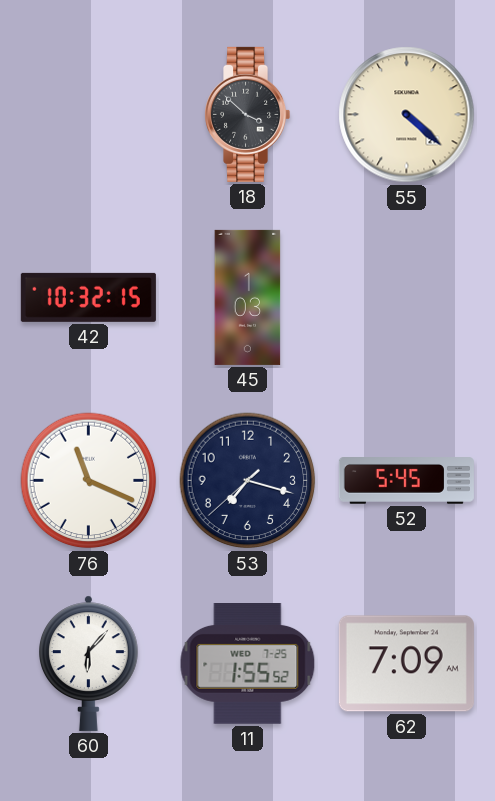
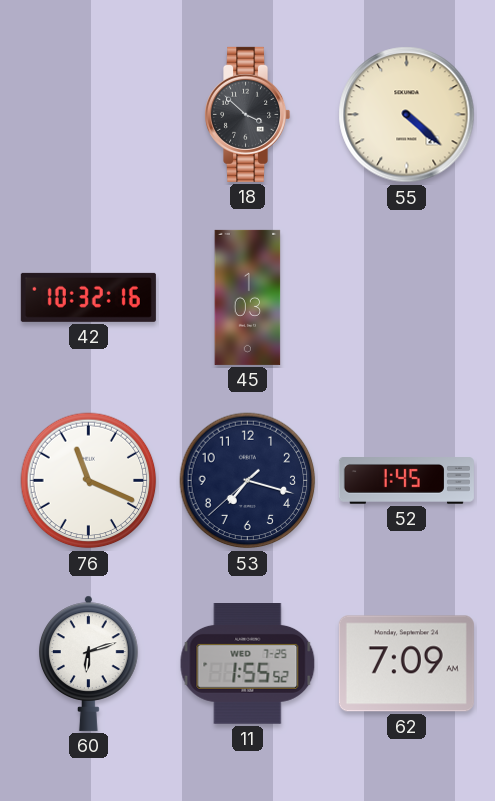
42: 10:32:15 -> 10:32:16
52: 5:45 -> 1:45
60: 6:07 -> 6:12
